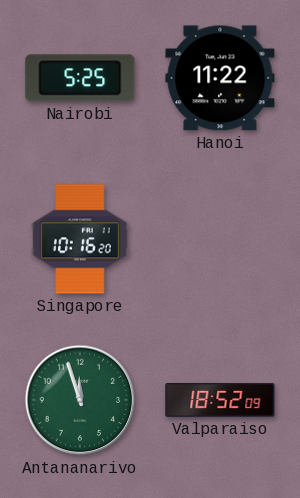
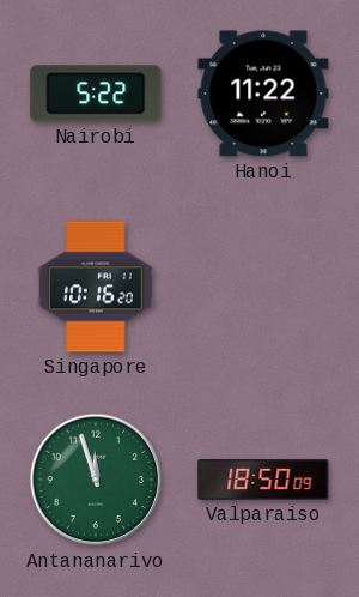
Nairobi: 5:25 -> 5:22
Valparaiso: 18:52 -> 18:50
